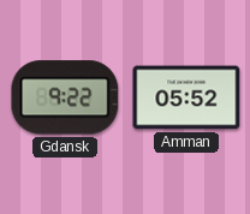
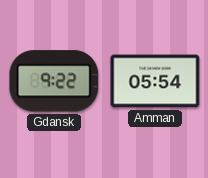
Amman: 05:52 -> 05:54
